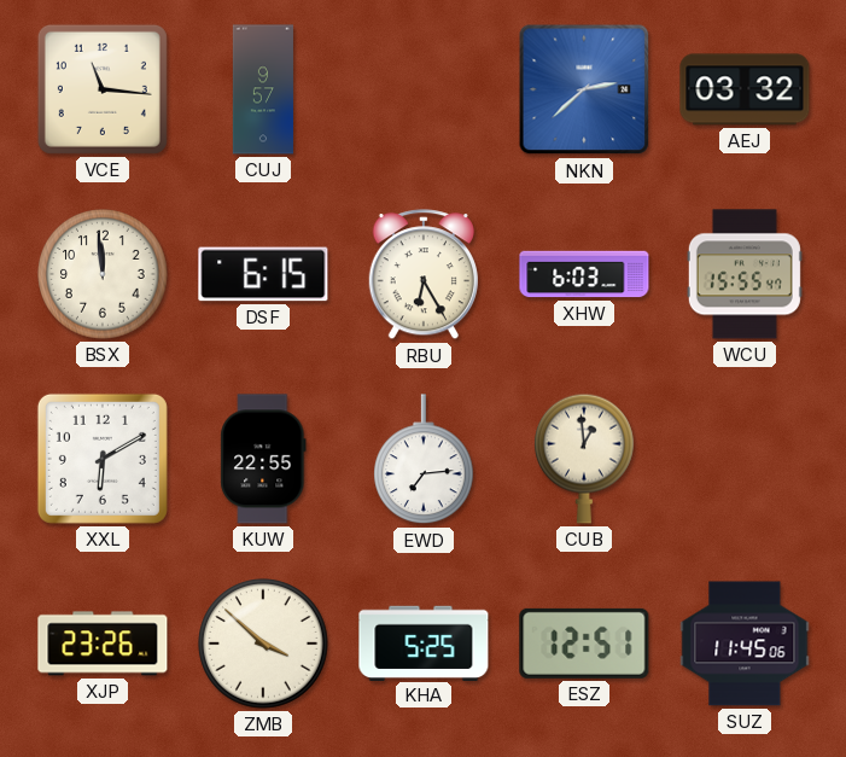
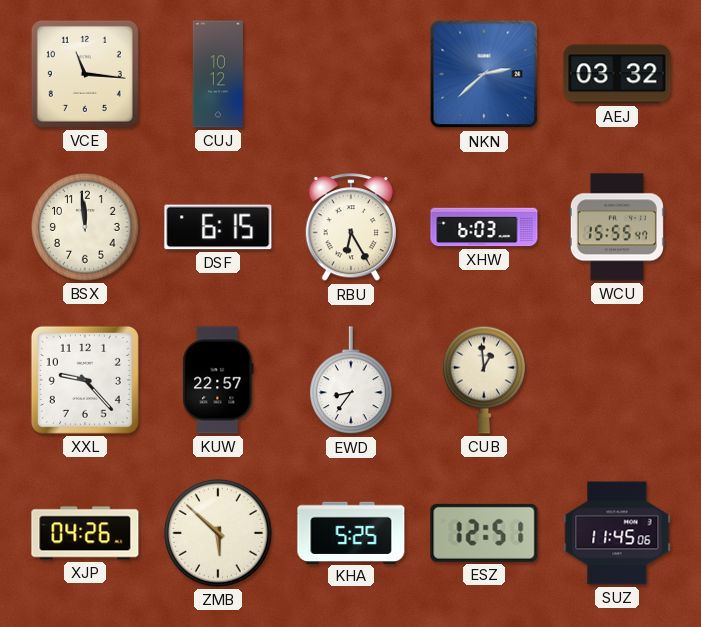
CUJ: 9:57 -> 10:12
XXL: 6:10 -> 9:23
KUW: 22:55 -> 22:57
EWD: 7:14 -> 8:36
XJP: 23:26 -> 04:26
ZMB: 3:52 -> 5:52
